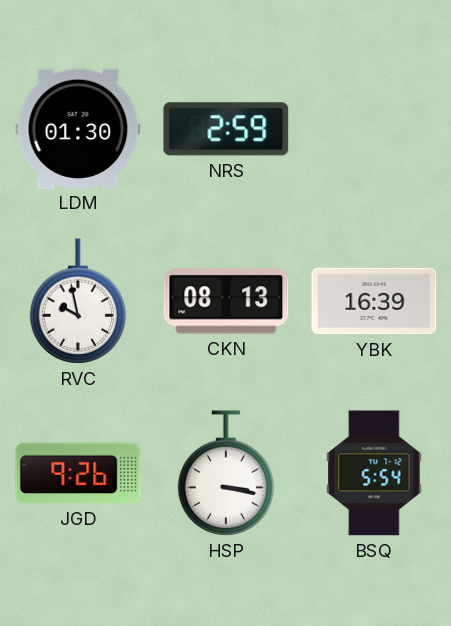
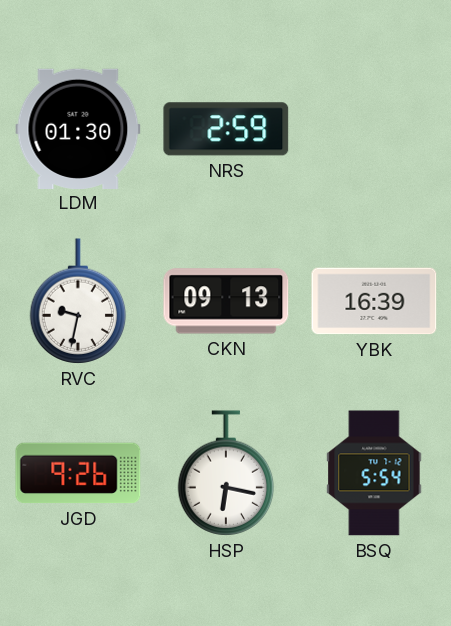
RVC: 9:58 -> 9:32
CKN: 08:13 -> 09:13
HSP: 3:17 -> 6:17
